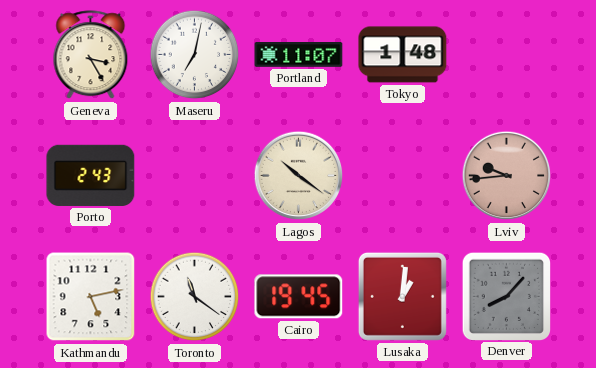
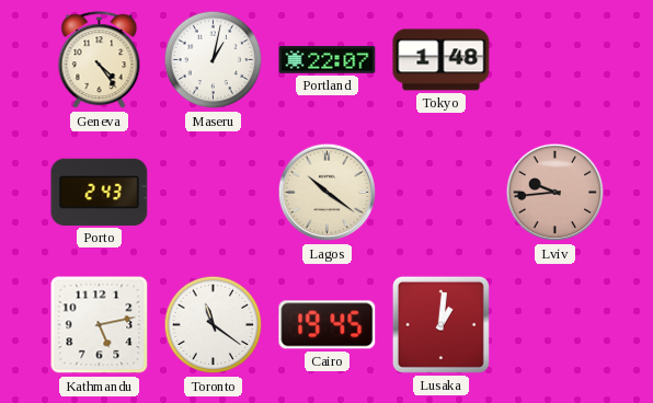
Geneva: 3:25 -> 4:24
Maseru: 7:02 -> 1:02
Portland: 11:07 -> 22:07
Denver: 8:07 -> none
